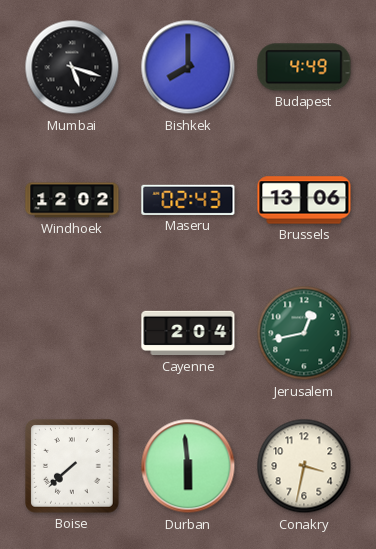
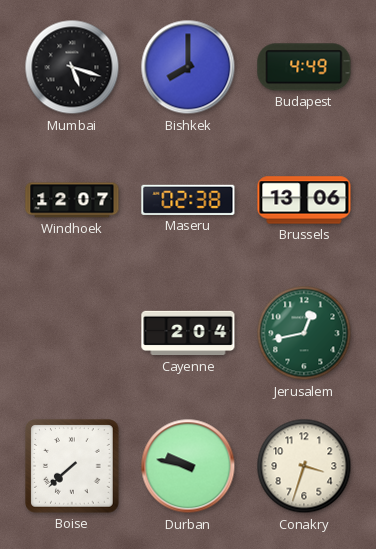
Windhoek: 12:02 -> 12:07
Maseru: 02:43 -> 02:38
Durban: 5:59 -> 9:47
Conakry: 3:32 -> 3:33
